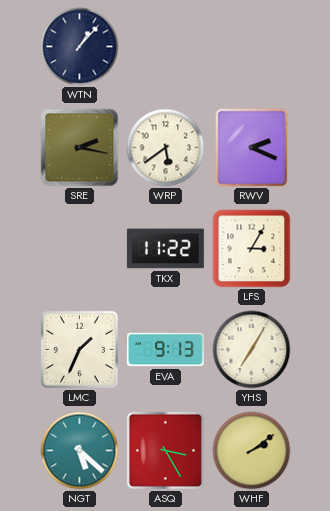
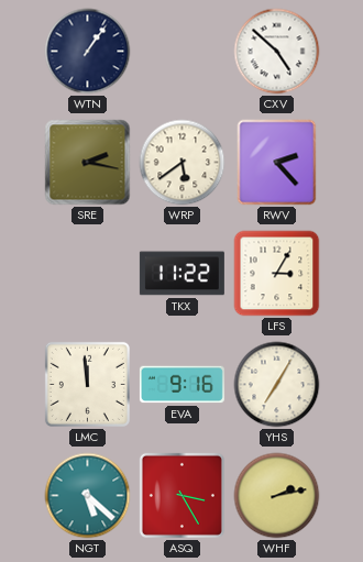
WTN: 1:07 -> 1:06
CXV: none -> 4:52
RWV: 2:19 -> 2:23
LMC: 1:34 -> 11:59
EVA: 9:13 -> 9:16
WHF: 2:09 -> 2:13
